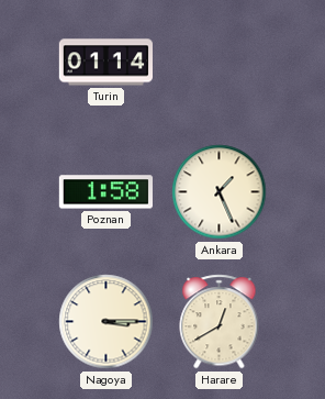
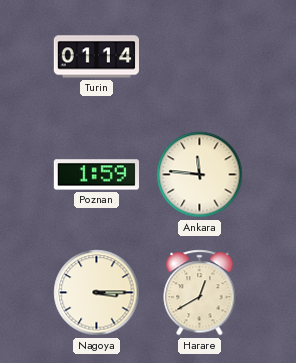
Poznan: 1:58 -> 1:59
Ankara: 1:26 -> 11:46
